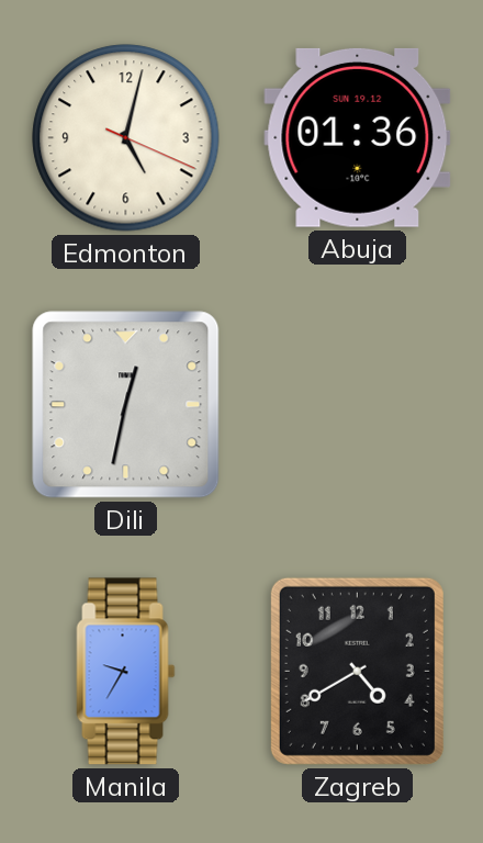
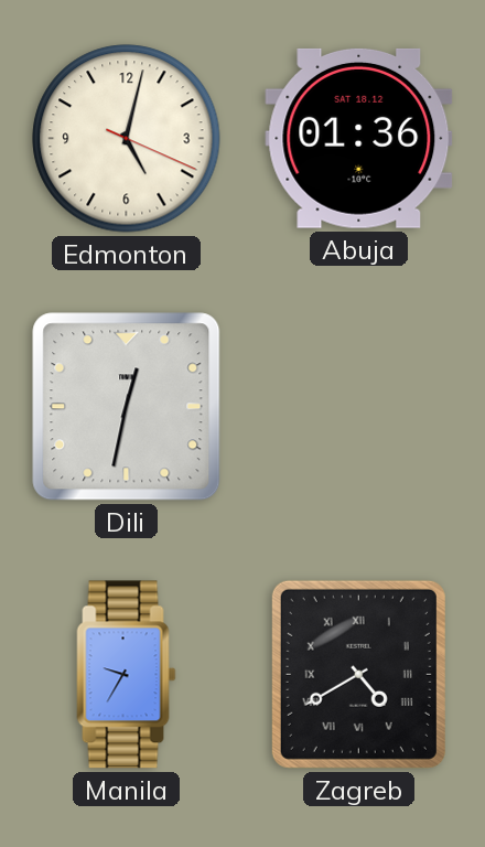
Abuja date: SUN 19.12 -> SAT 18.12
Zagreb numerals: Arabic -> Roman
